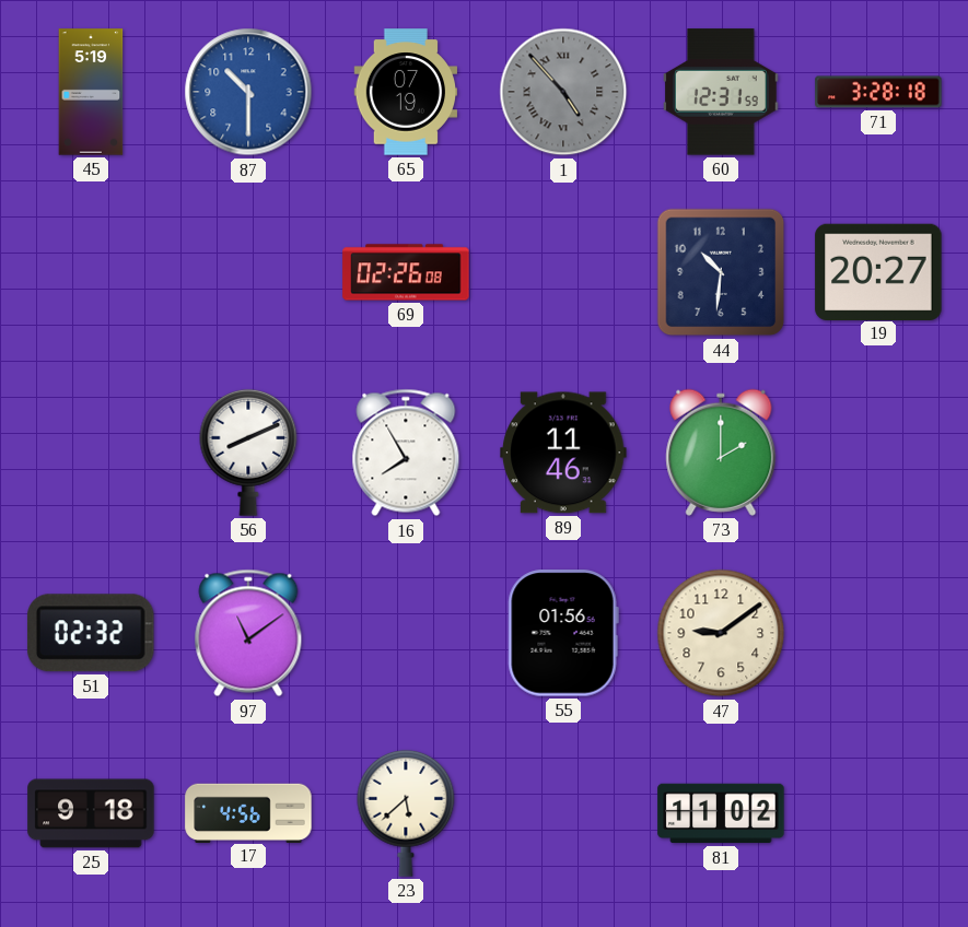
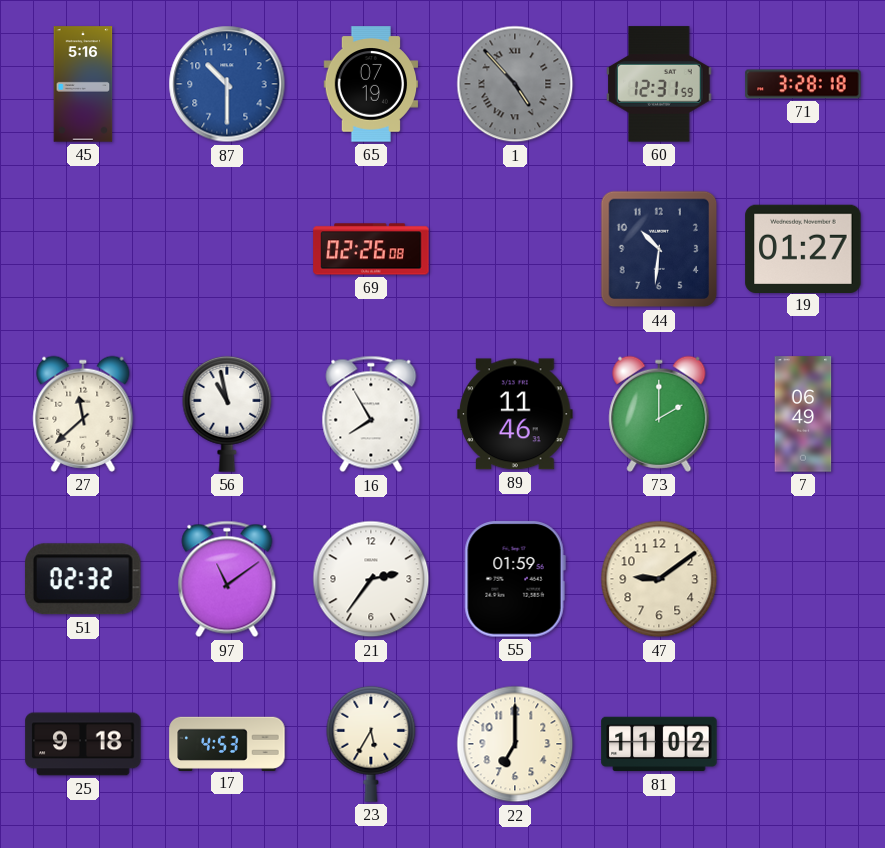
45: 5:19 -> 5:16
19: 20:27 -> 01:27
27: none -> 11:38
56: 8:11 -> 10:58
7: none -> 06:49
21: none -> 2:36
55: 01:56 -> 01:59
17: 4:56 -> 4:53
23: 5:38 -> 5:35
22: none -> 7:00
